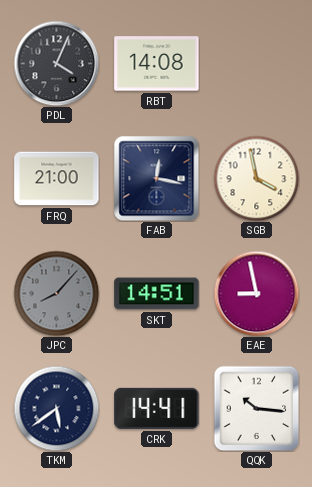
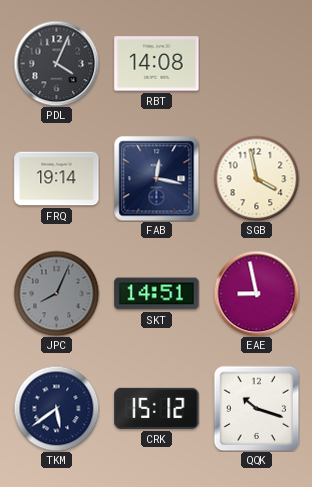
FRQ: 21:00 -> 19:14
JPC: 8:07 -> 8:04
CRK: 14:41 -> 15:12
QQK: 10:16 -> 10:18
